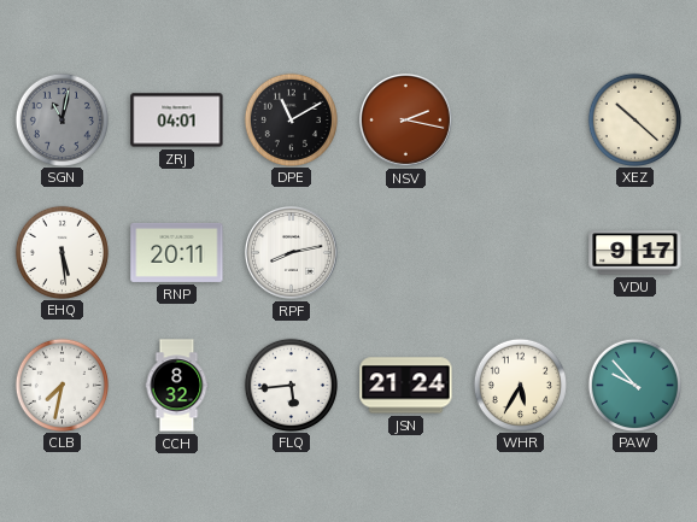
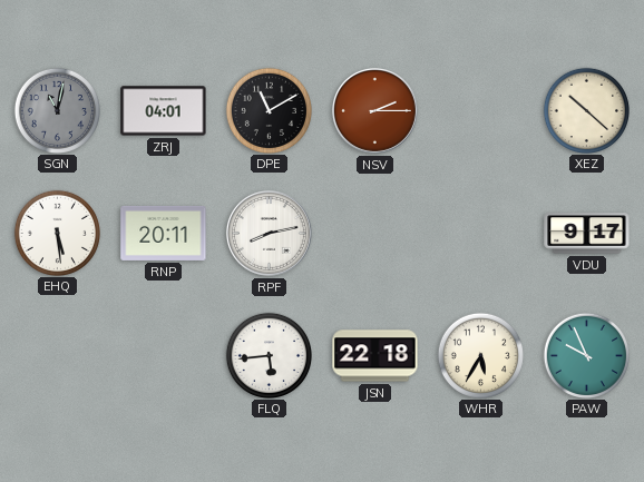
NSV: 2:17 -> 2:15
CLB: 7:32 -> none
CCH: 8:32 -> none
JSN: 21:24 -> 22:18
PAW: 9:53 -> 9:56
